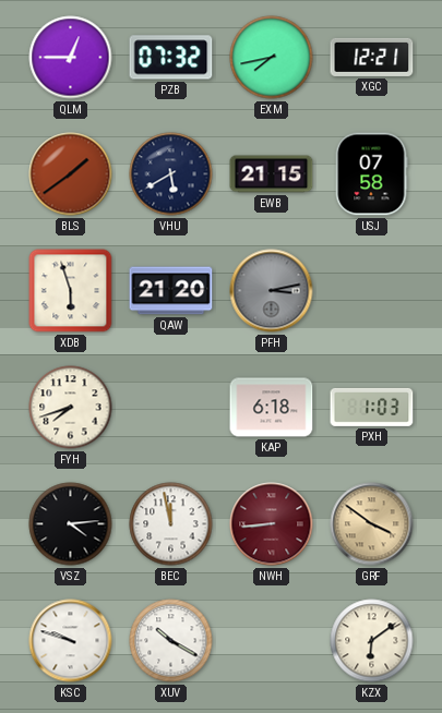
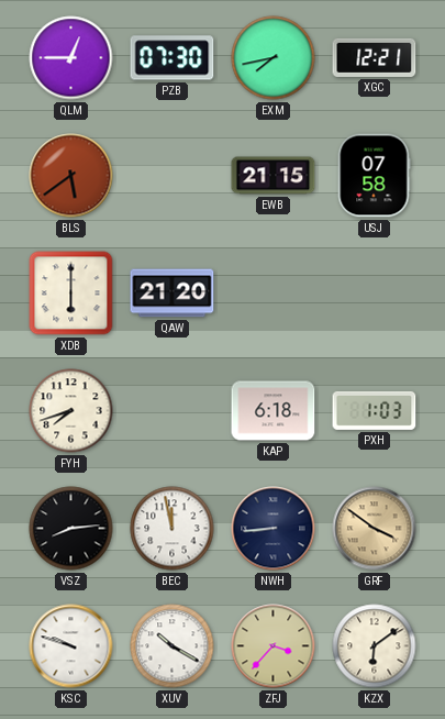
PZB: 07:32 -> 07:30
BLS: 1:39 -> 5:39
VHU: 5:40 -> none
XDB: 5:57 -> 6:00
PFH: 3:13 -> none
VSZ: 4:14 -> 8:14
NWH dial: burgundy -> navy
ZFJ: none -> 3:37
